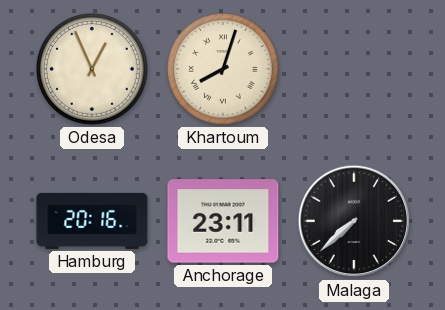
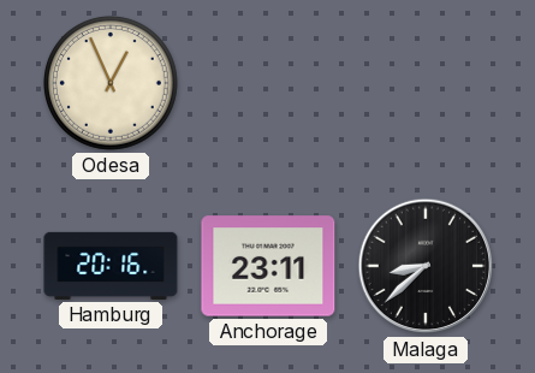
Khartoum: 8:03 -> none
Malaga: 7:38 -> 8:38
